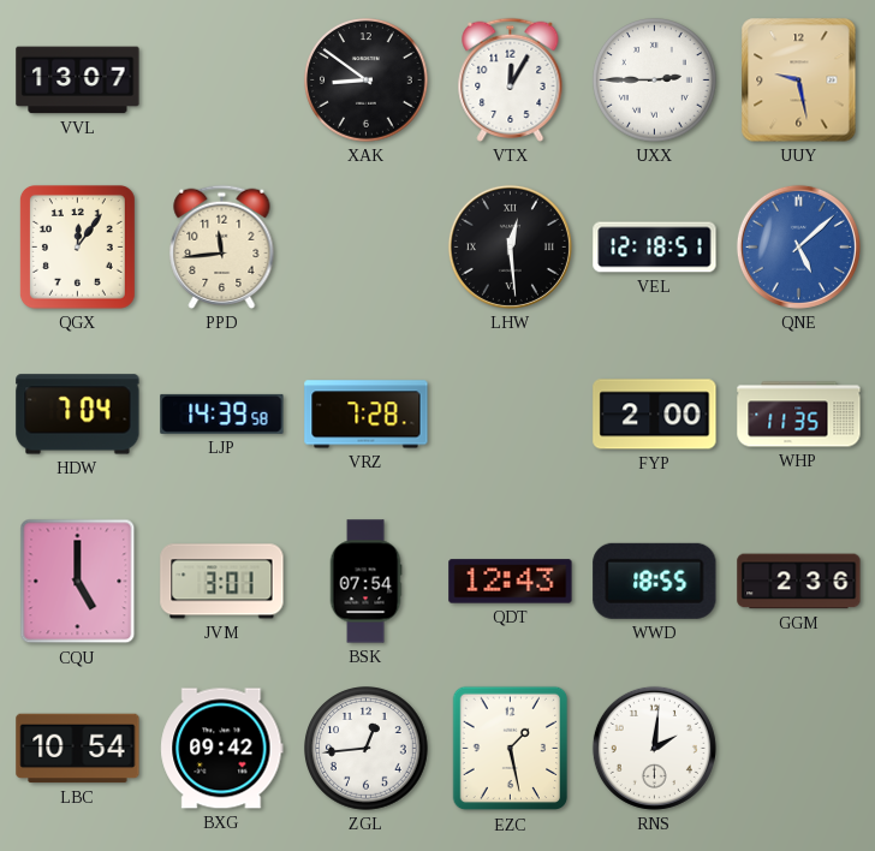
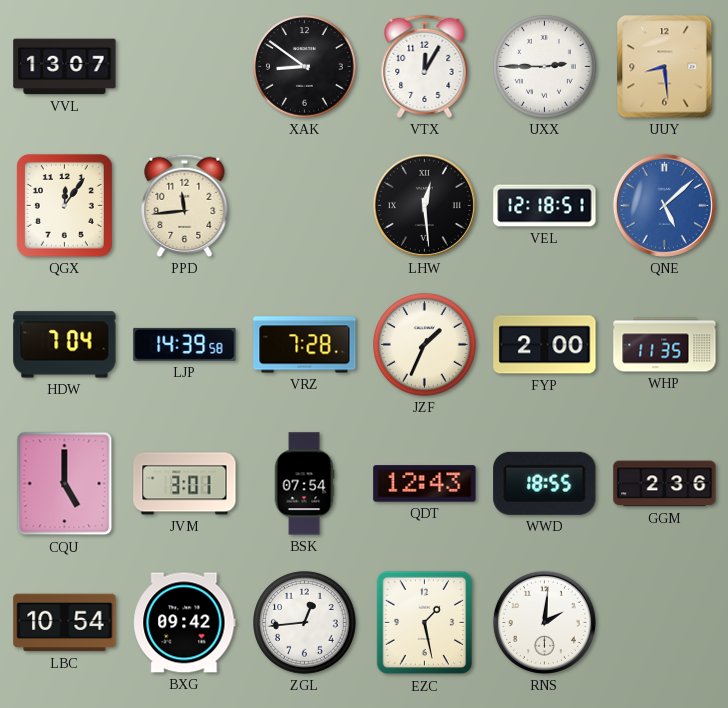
UUY: 9:28 -> 8:29
JZF: none -> 1:34
